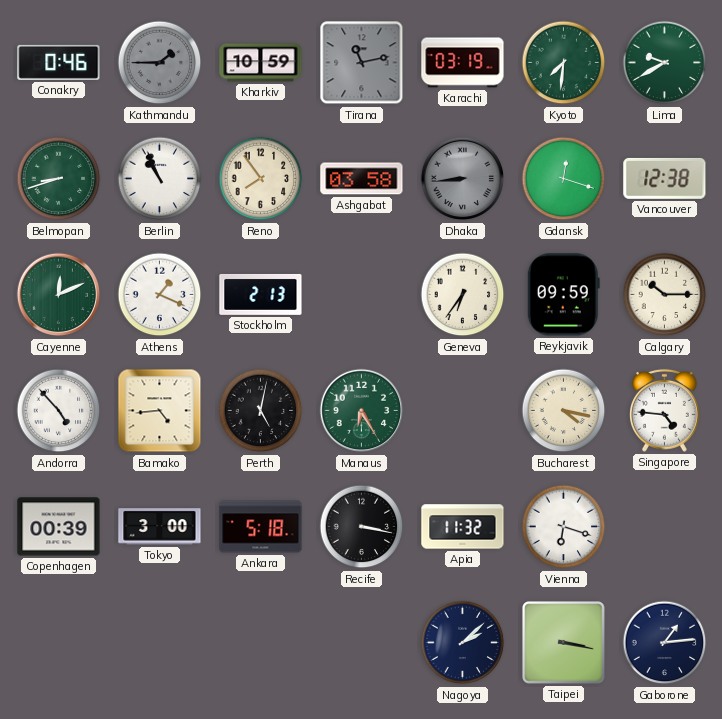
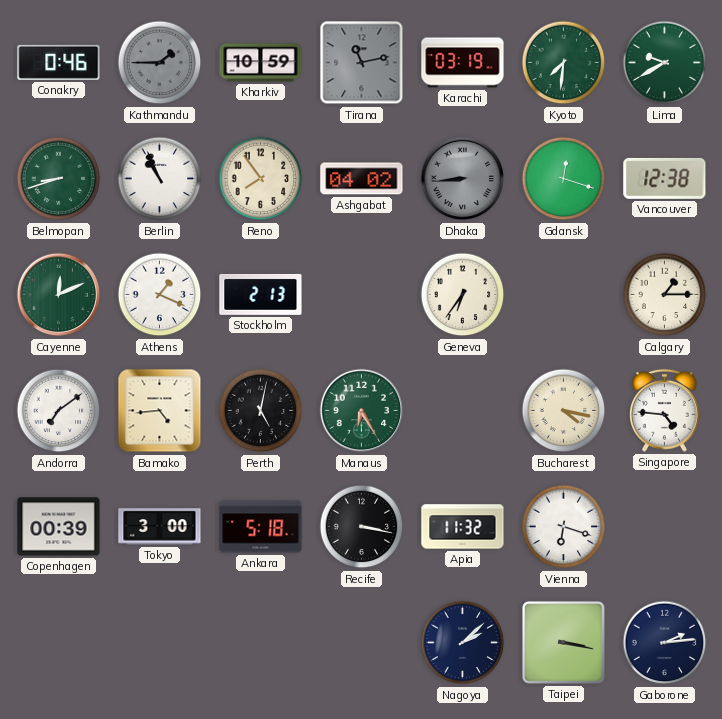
Ashgabat: 03:58 -> 04:02
Reykjavik: 09:59 -> none
Calgary: 10:15 -> 1:15
Andorra: 4:53 -> 7:09
Gaborone: 1:14 -> 2:14
